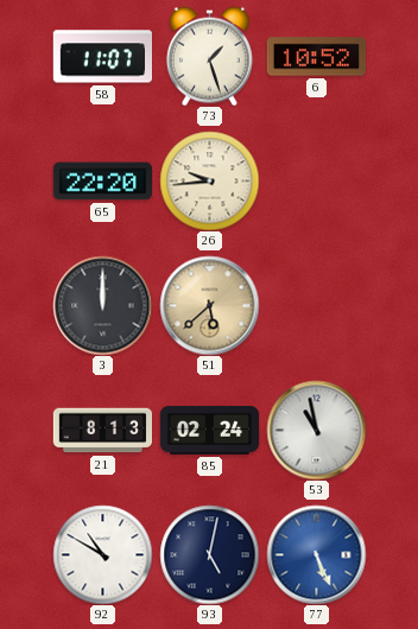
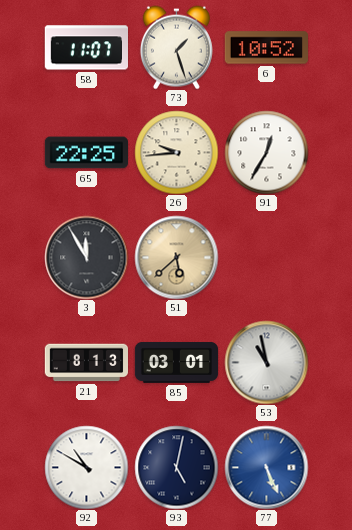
65: 22:20 -> 22:25
91: none -> 12:35
3: 12:00 -> 11:55
85: 02:24 -> 03:01
